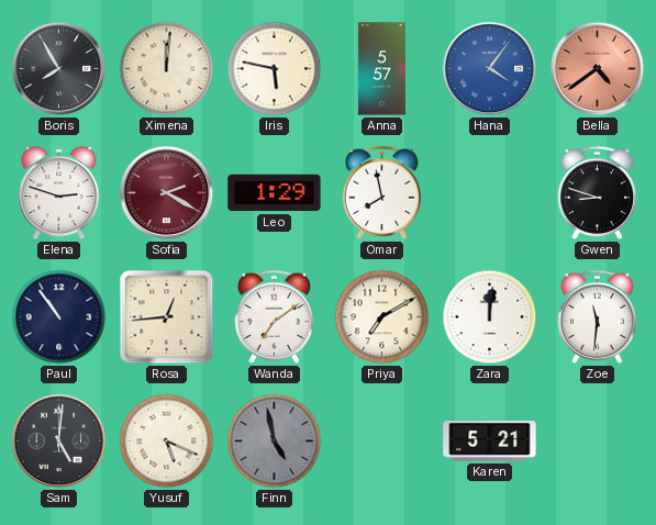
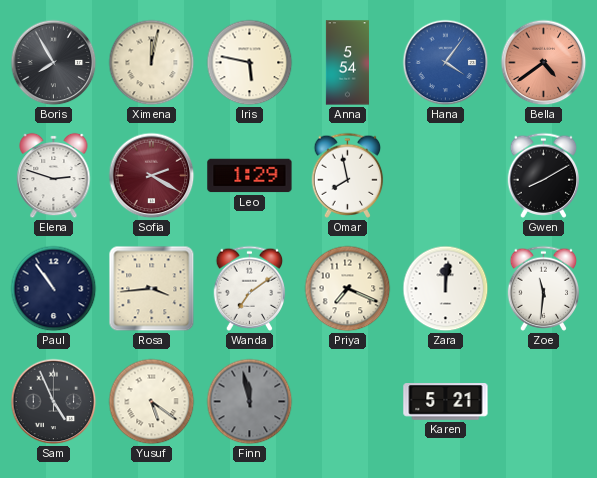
Ximena: 12:01 -> 12:02
Anna: 5:57 -> 5:54
Gwen: 8:48 -> 8:10
Rosa: 12:44 -> 3:44
Priya: 7:10 -> 7:19
Sam: 5:01 -> 4:56
Yusuf: 5:19 -> 5:21
Finn: 4:58 -> 11:58
